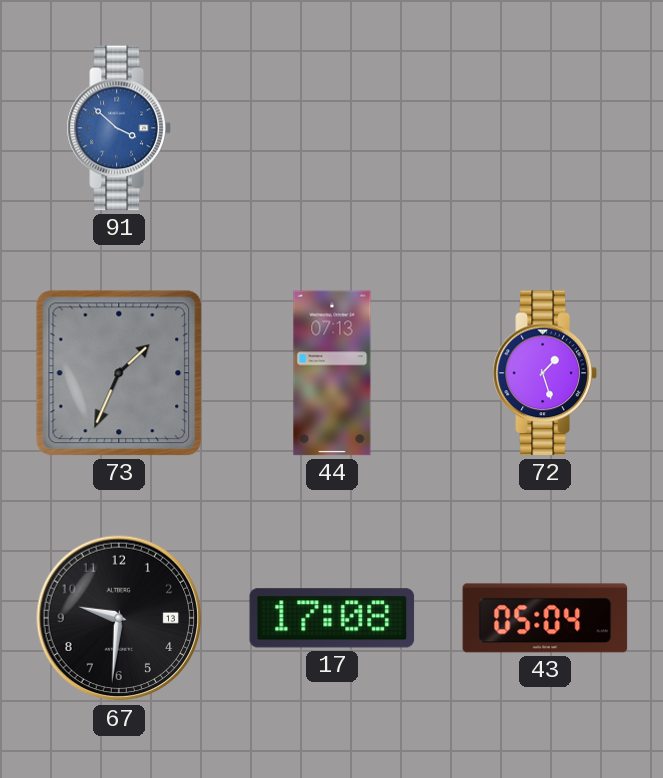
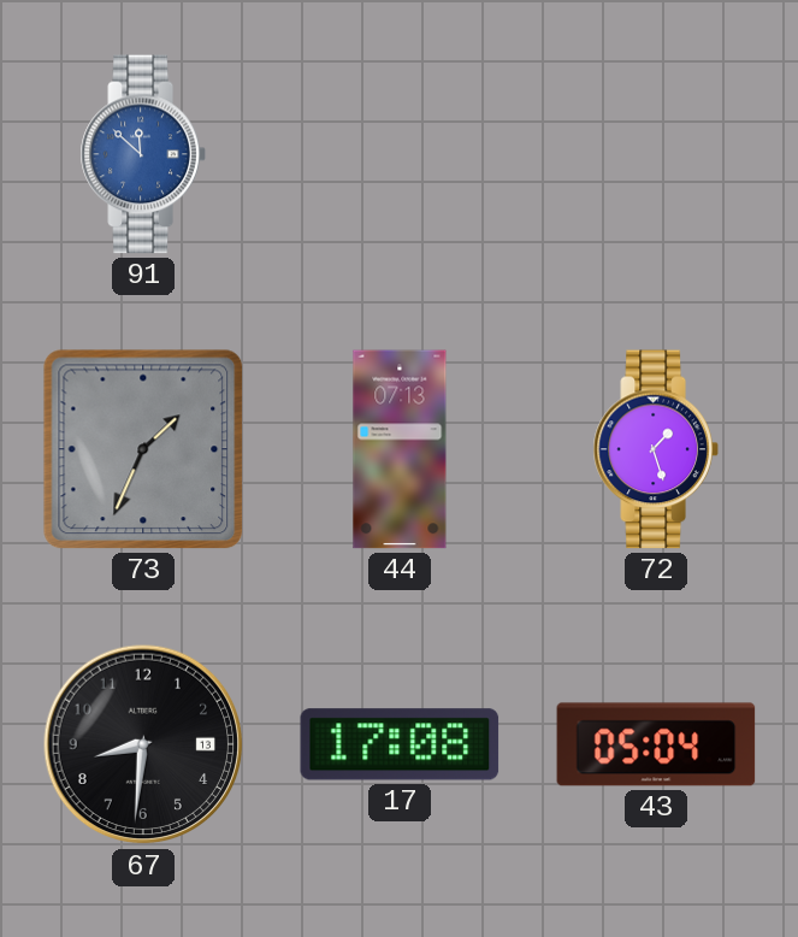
91: 3:52 -> 11:52
67: 9:31 -> 8:31
